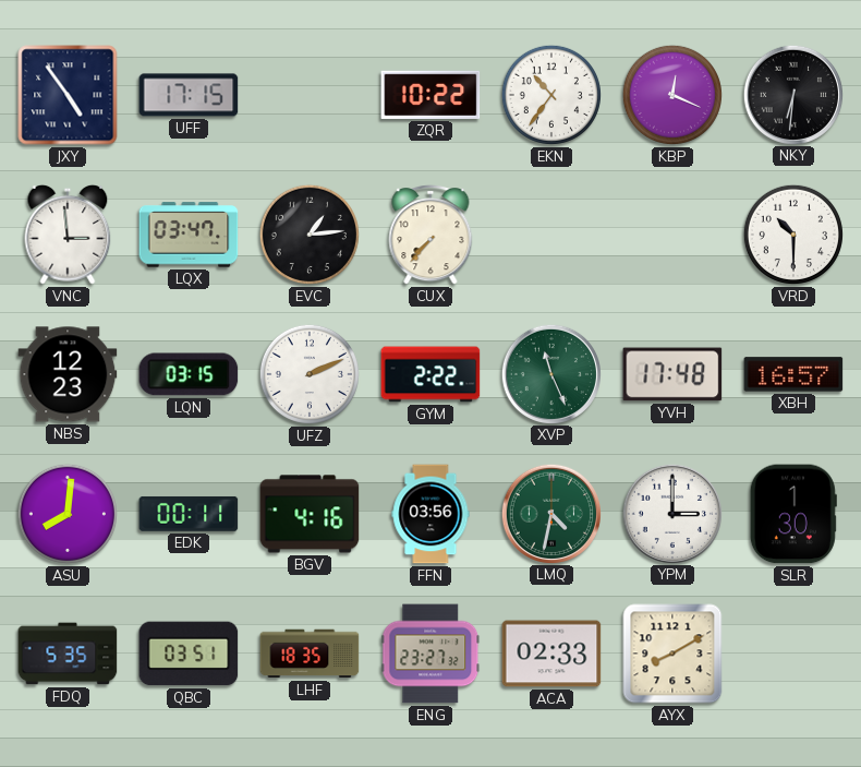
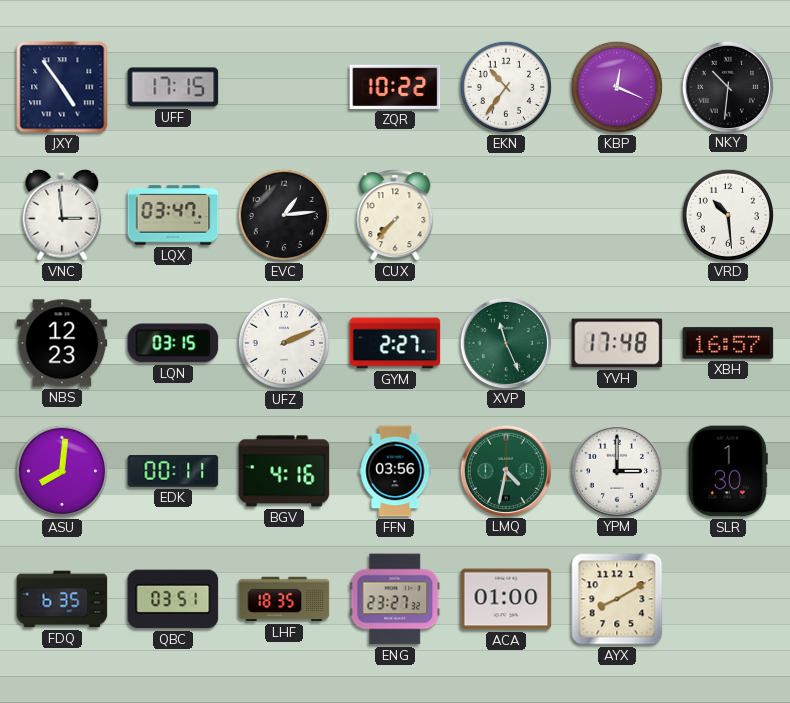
NKY: 6:31 -> 10:31
VRD: 10:30 -> 10:29
GYM: 2:22 -> 2:27
FDQ: 5:35 -> 6:35
ACA: 02:33 -> 01:00
